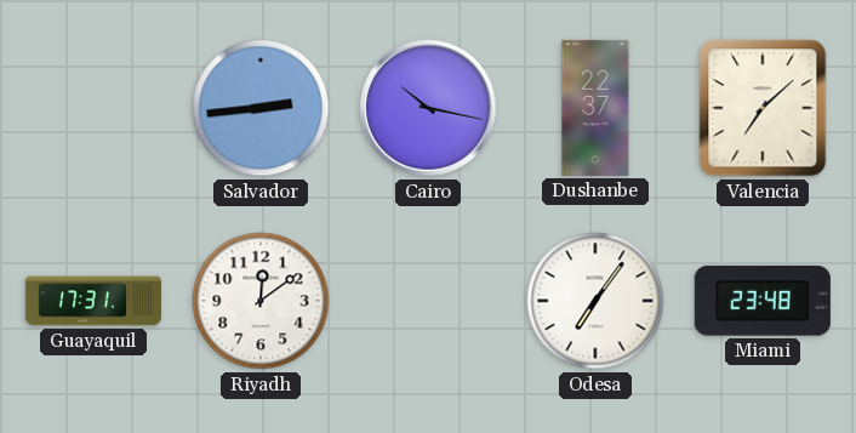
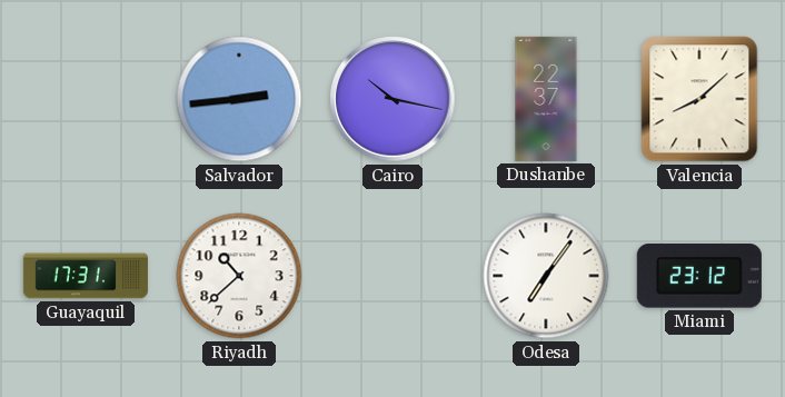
Valencia: 7:08 -> 8:08
Riyadh: 12:09 -> 10:38
Miami: 23:48 -> 23:12
